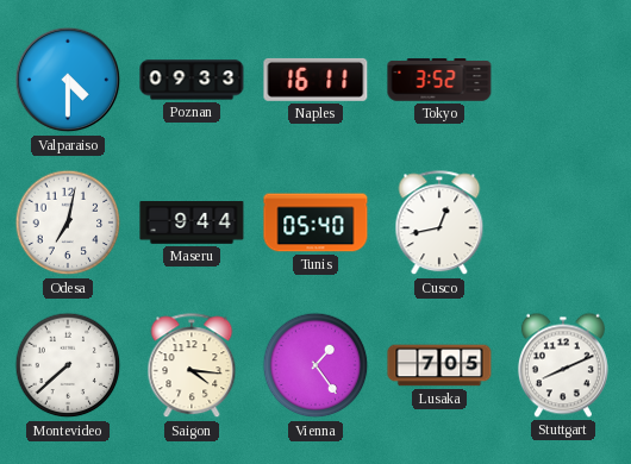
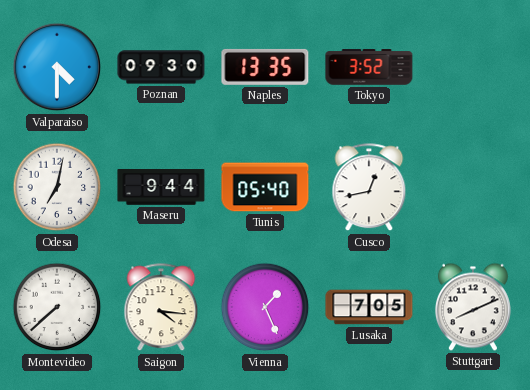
Poznan: 09:33 -> 09:30
Naples: 16:11 -> 13:35
Vienna: 1:24 -> 1:26
